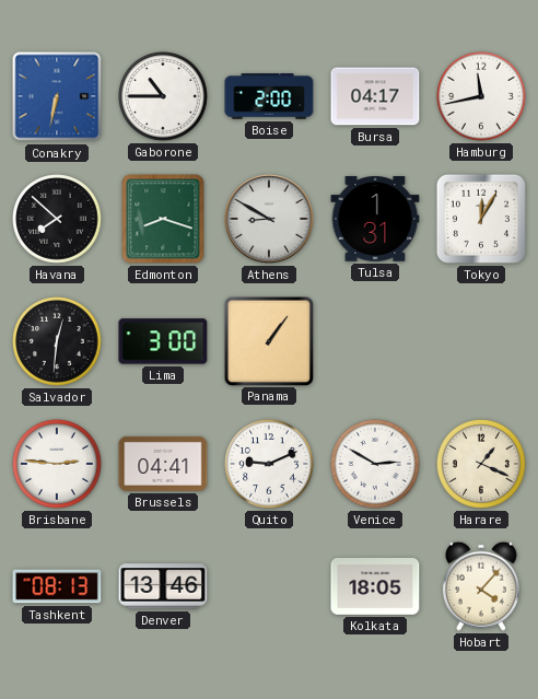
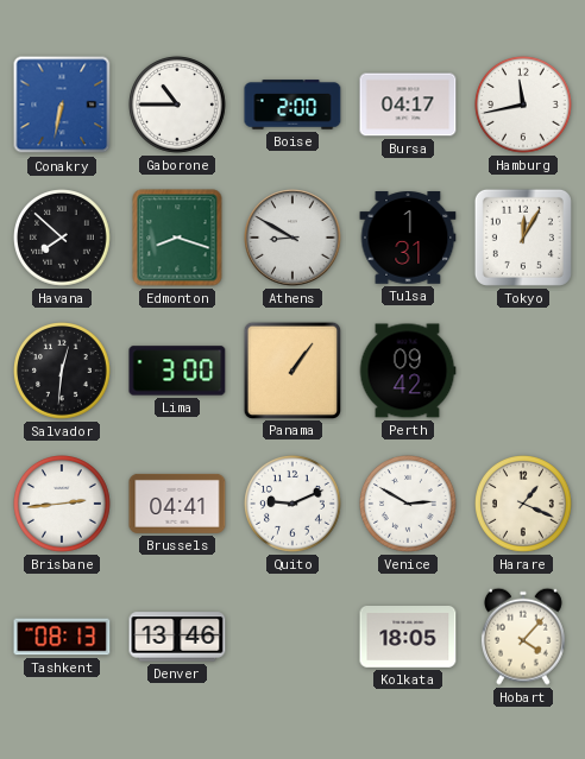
Perth: none -> 09:42
Brisbane: 2:46 -> 2:44
